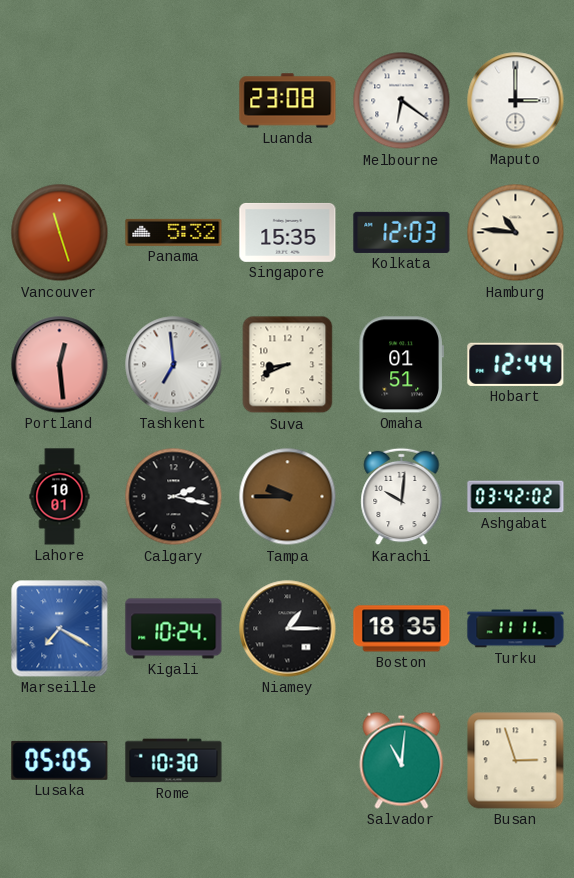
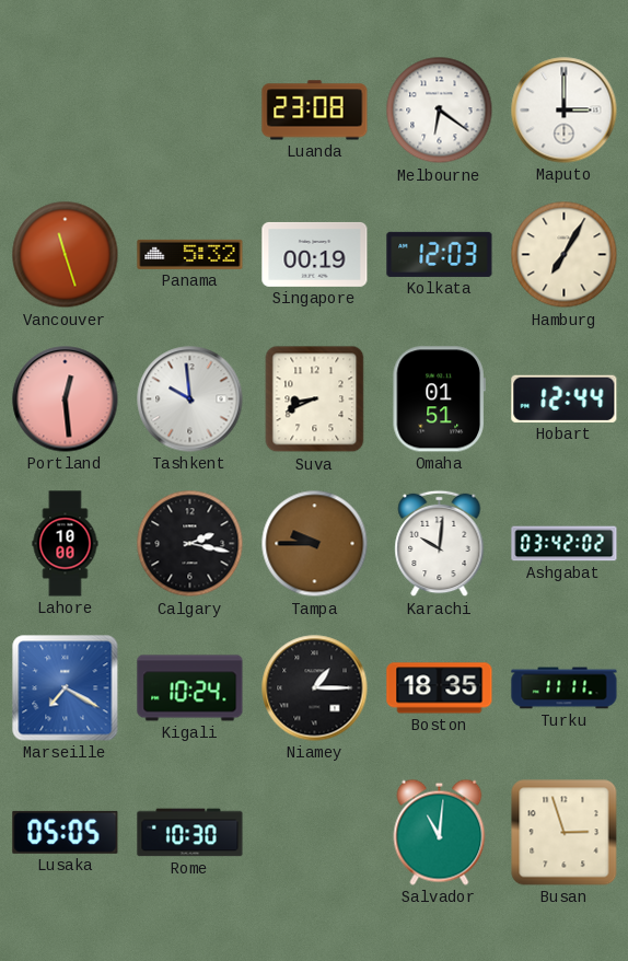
Singapore: 15:35 -> 00:19
Hamburg: 10:46 -> 7:05
Tashkent: 6:59 -> 9:59
Lahore: 10:01 -> 10:00
